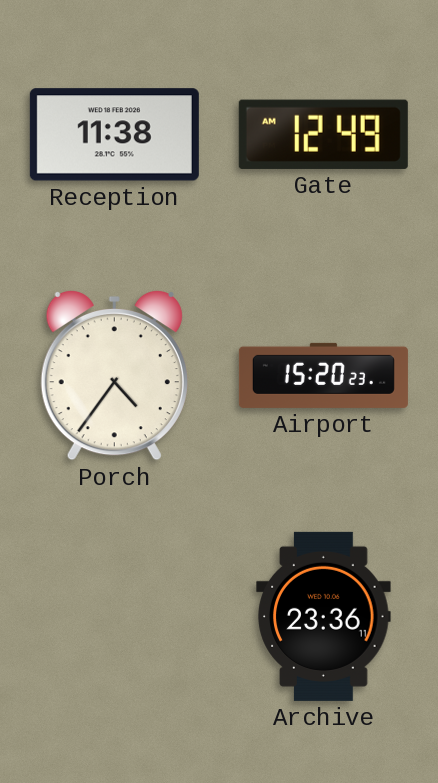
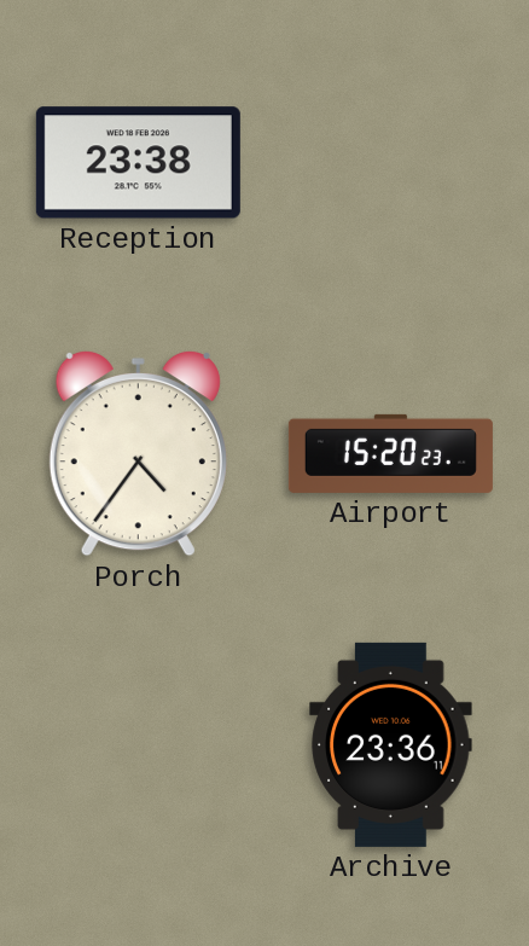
Reception: 11:38 -> 23:38
Gate: 12:49 -> none
